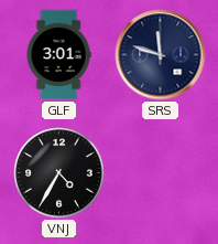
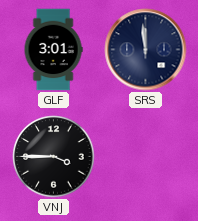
SRS: 11:48 -> 11:59
VNJ: 4:35 -> 3:45
